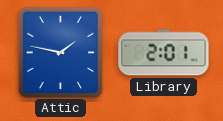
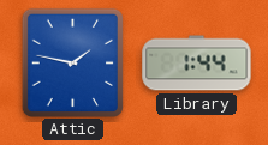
Library: 2:01 -> 1:44
